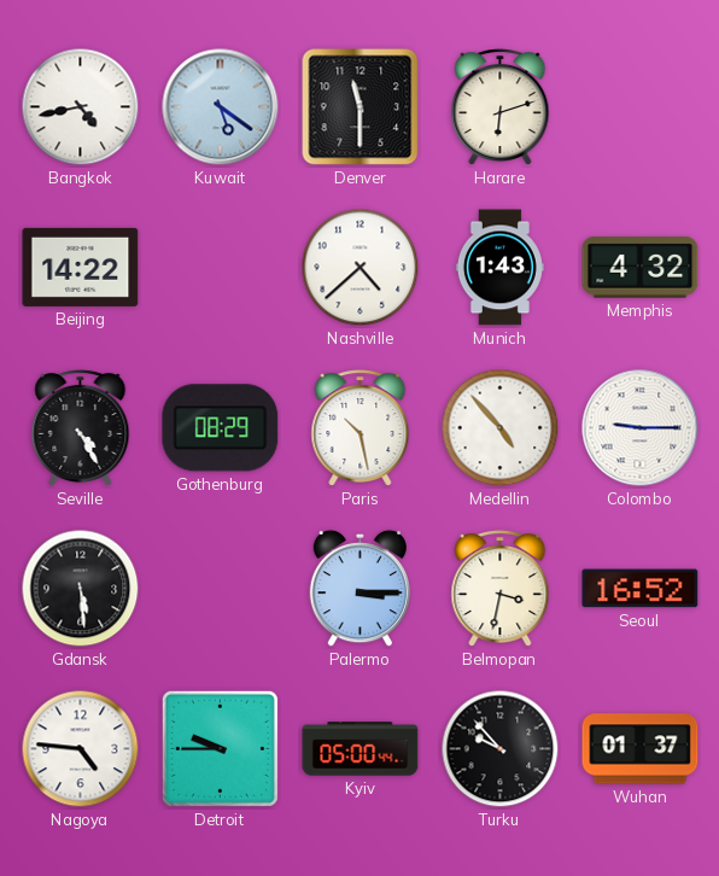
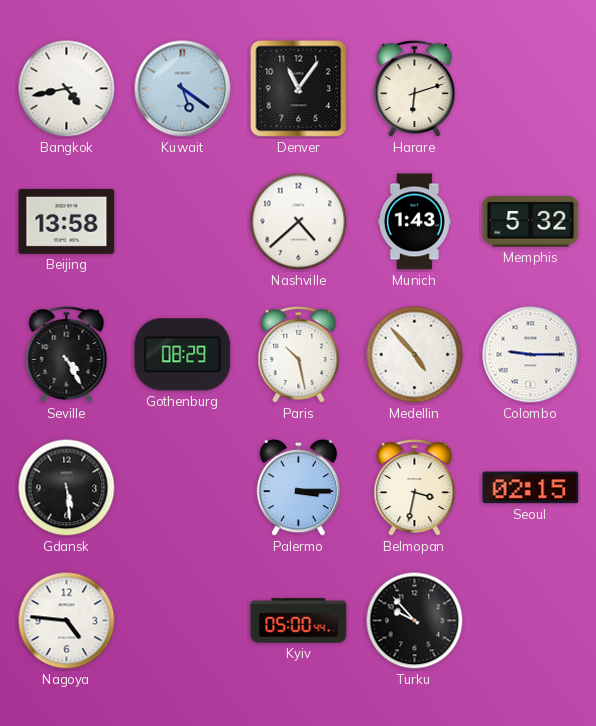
Denver: 11:30 -> 11:06
Beijing: 14:22 -> 13:58
Memphis: 4:32 -> 5:32
Seoul: 16:52 -> 02:15
Detroit: 9:45 -> none
Wuhan: 01:37 -> none
